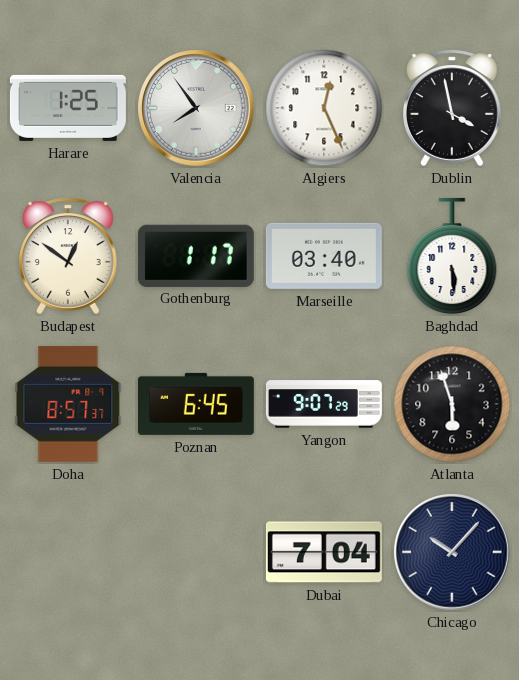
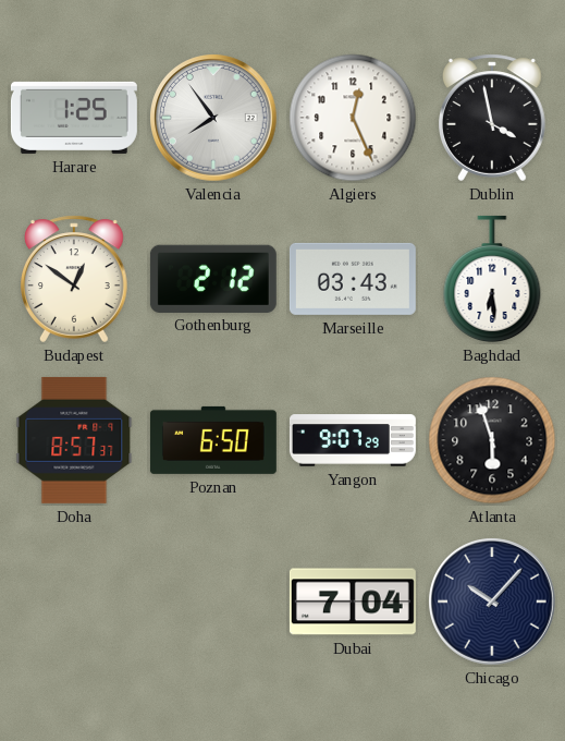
Gothenburg: 1:17 -> 2:12
Marseille: 03:40 -> 03:43
Baghdad: 5:29 -> 6:29
Poznan: 6:45 -> 6:50
